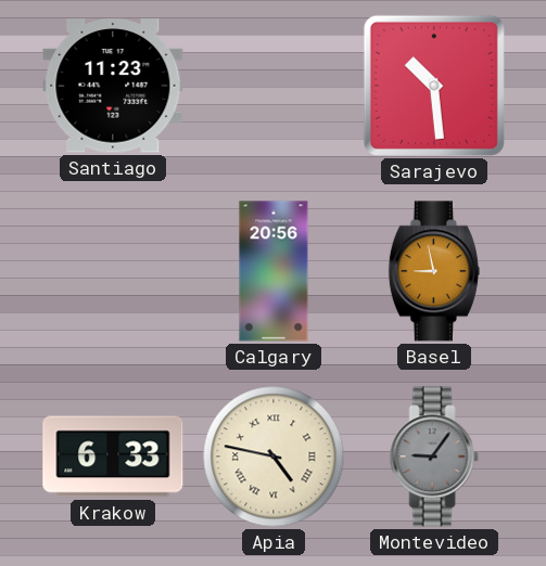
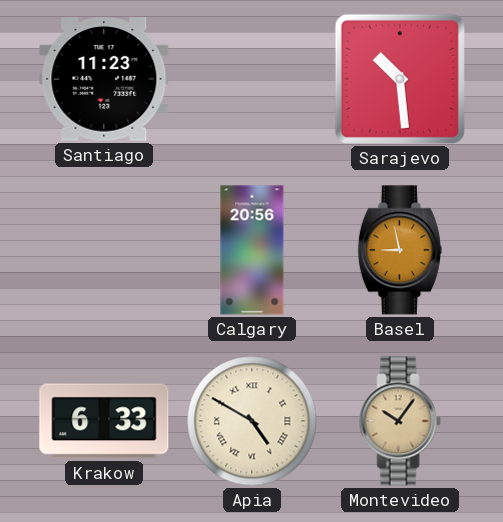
Apia: 4:47 -> 4:50
Montevideo: 9:06 -> 10:06
Montevideo dial: grey -> champagne
